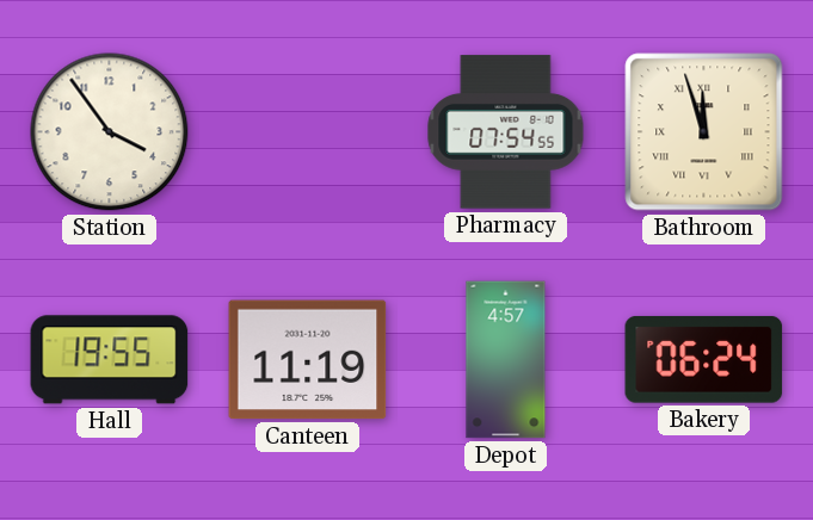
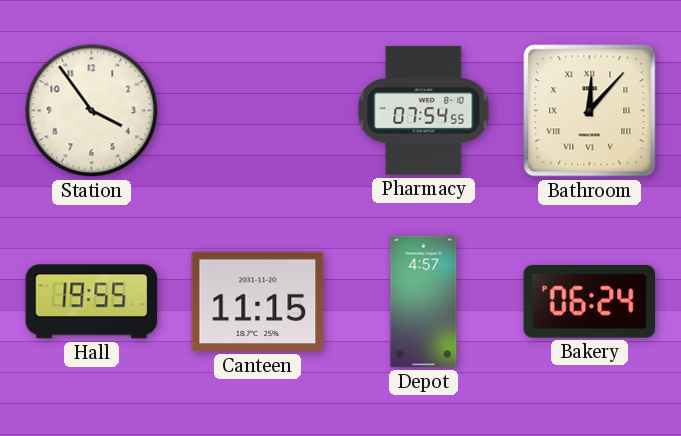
Bathroom: 11:57 -> 12:07
Canteen: 11:19 -> 11:15
